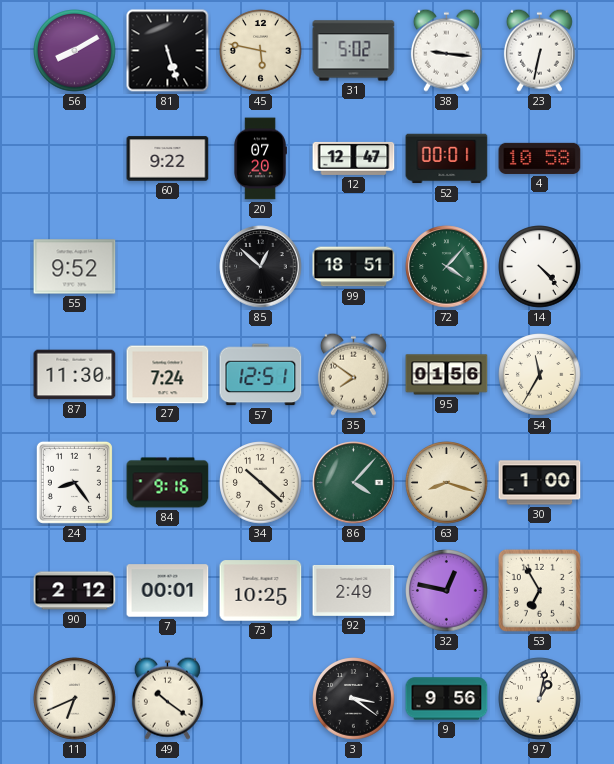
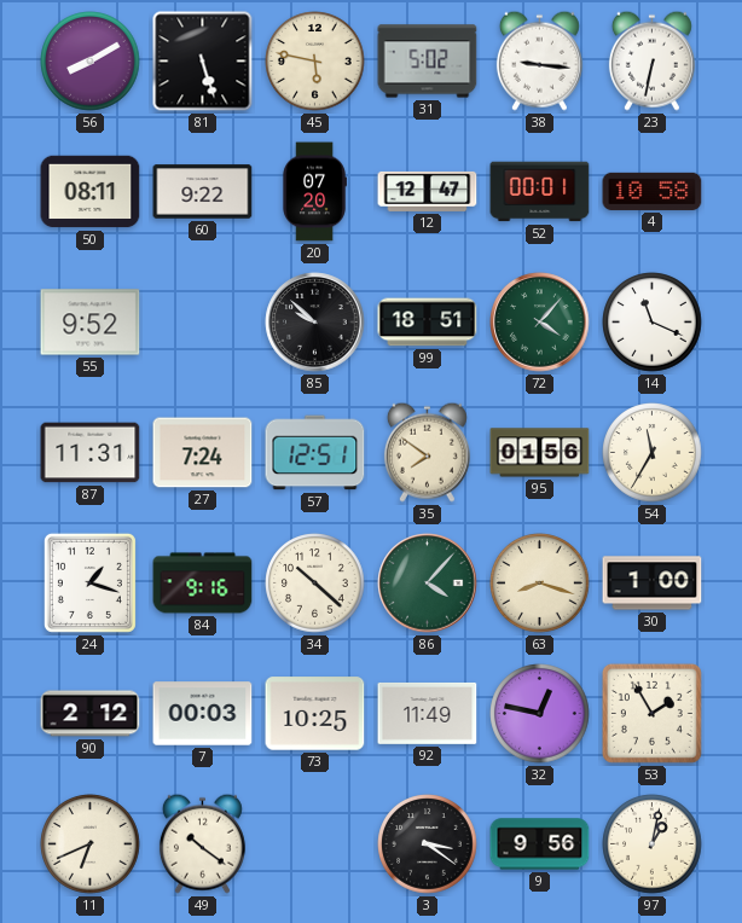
50: none -> 08:11
85: 12:52 -> 9:52
14: 4:23 -> 11:19
87: 11:30 -> 11:31
24: 8:24 -> 1:18
7: 00:01 -> 00:03
92: 2:49 -> 11:49
53: 6:55 -> 1:55
